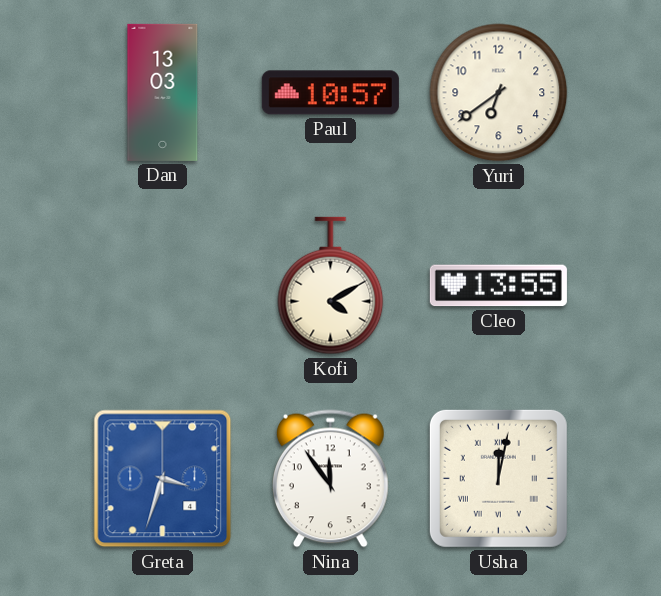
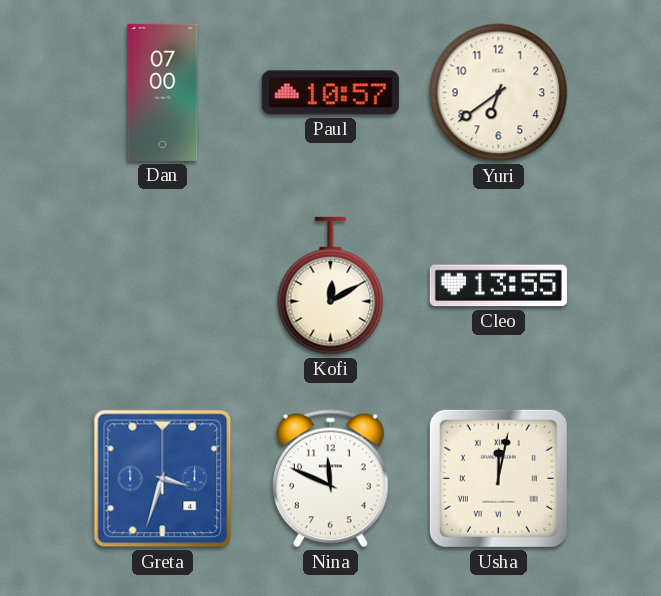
Dan: 13:03 -> 07:00
Kofi: 4:10 -> 12:10
Nina: 11:54 -> 11:49
